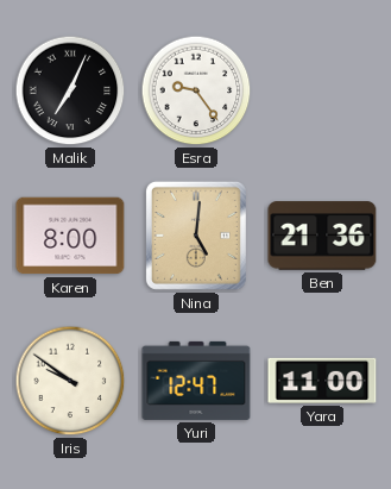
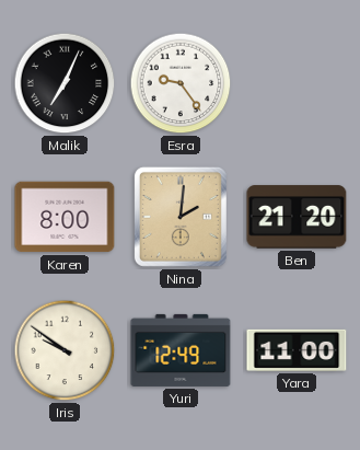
Nina: 5:01 -> 2:01
Ben: 21:36 -> 21:20
Yuri: 12:47 -> 12:49
